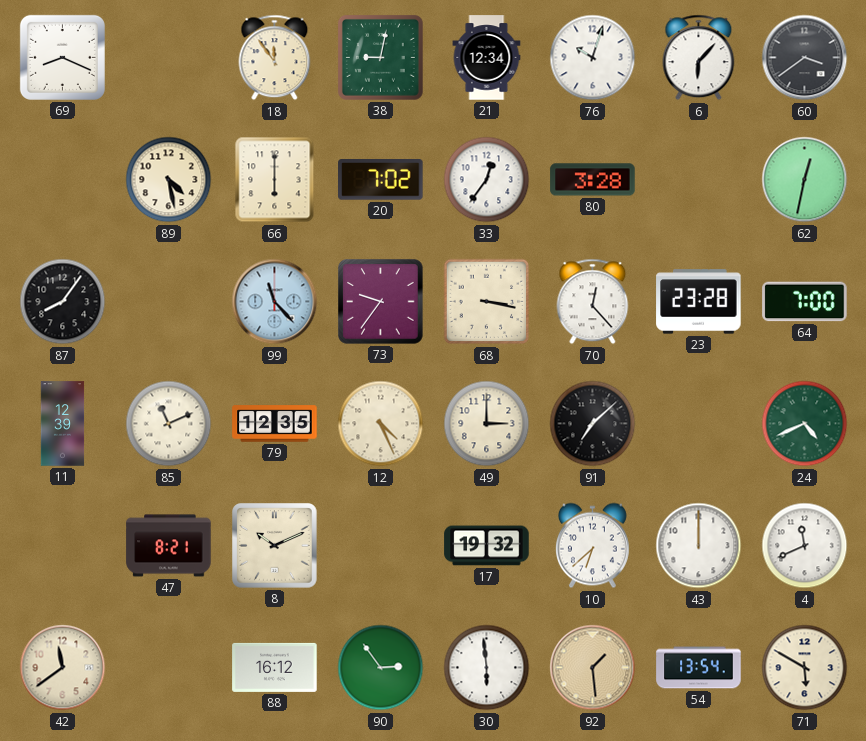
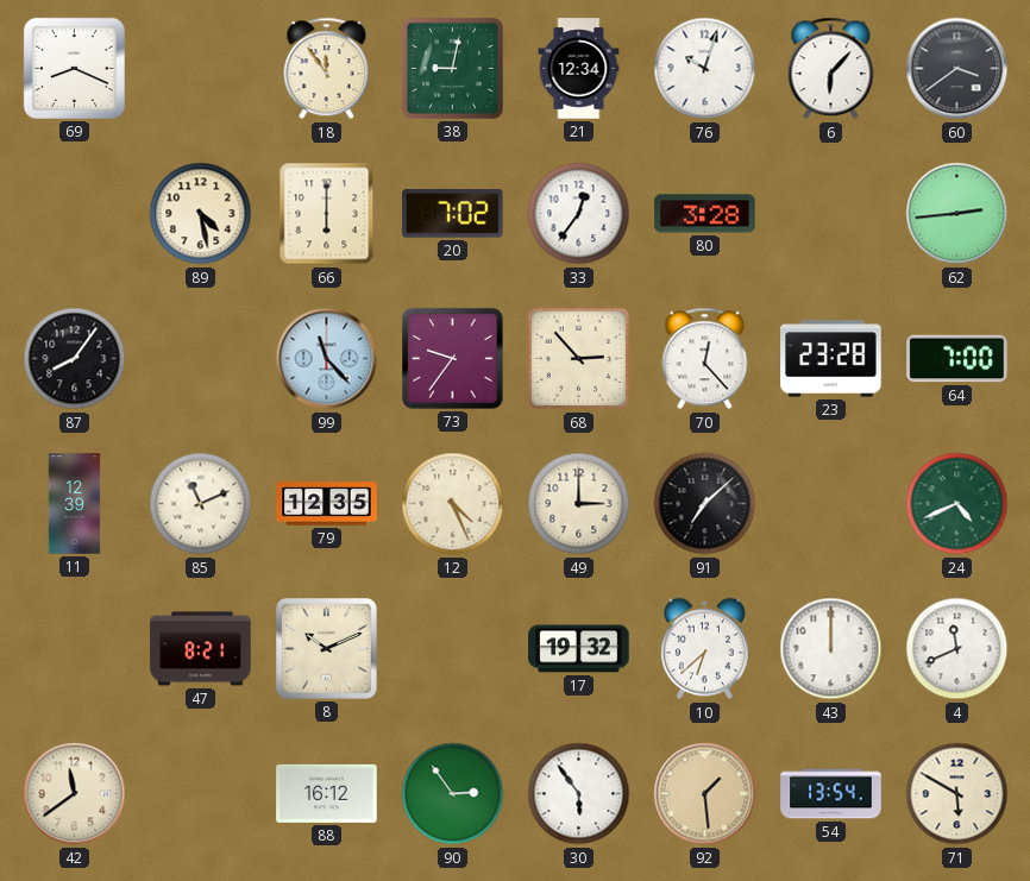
62: 12:32 -> 2:44
68: 3:17 -> 2:53
30: 5:59 -> 5:54
